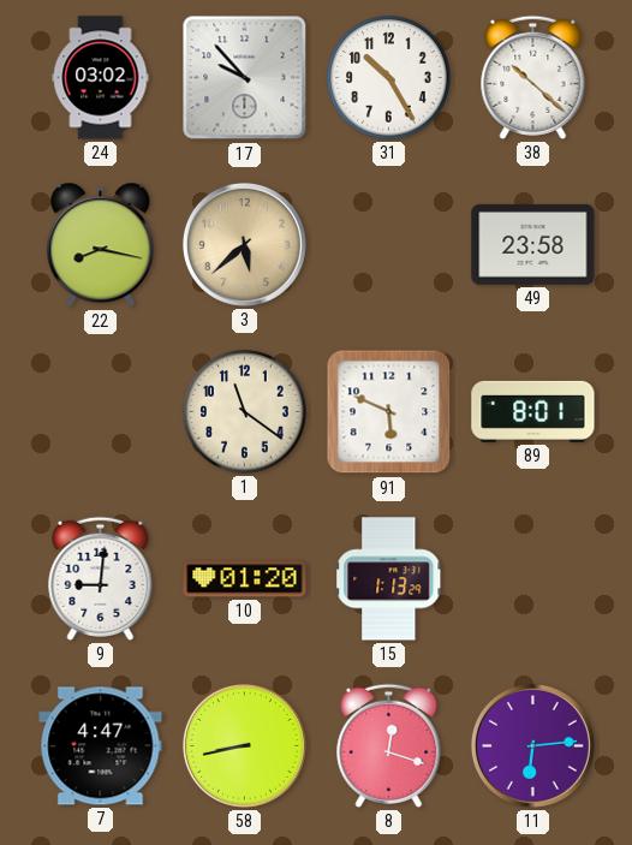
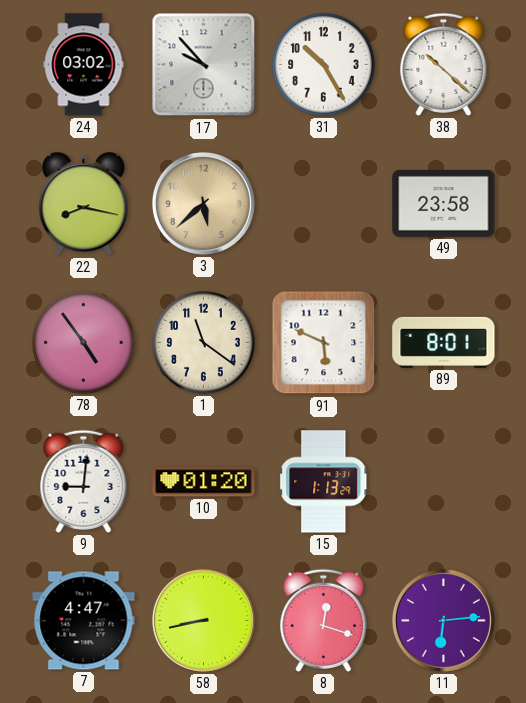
78: none -> 4:54
